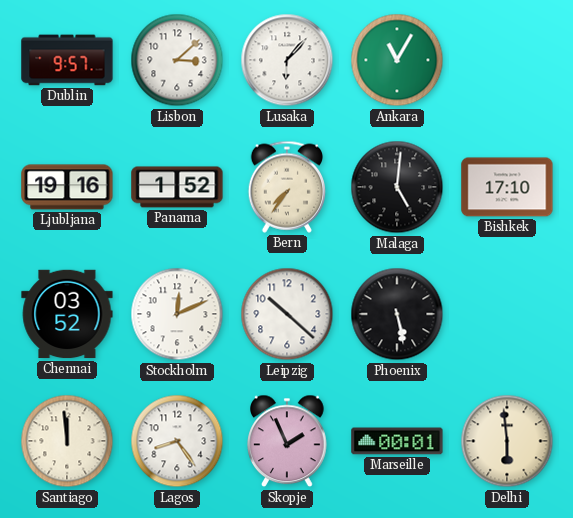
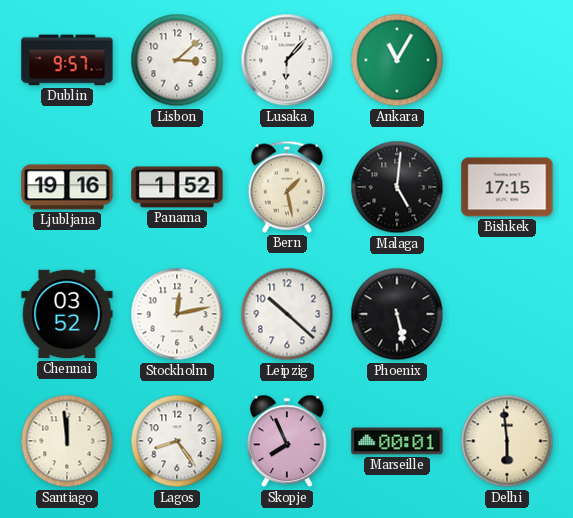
Bern: 7:36 -> 1:28
Bishkek: 17:10 -> 17:15
Stockholm: 12:11 -> 12:13
Skopje: 1:56 -> 7:56
